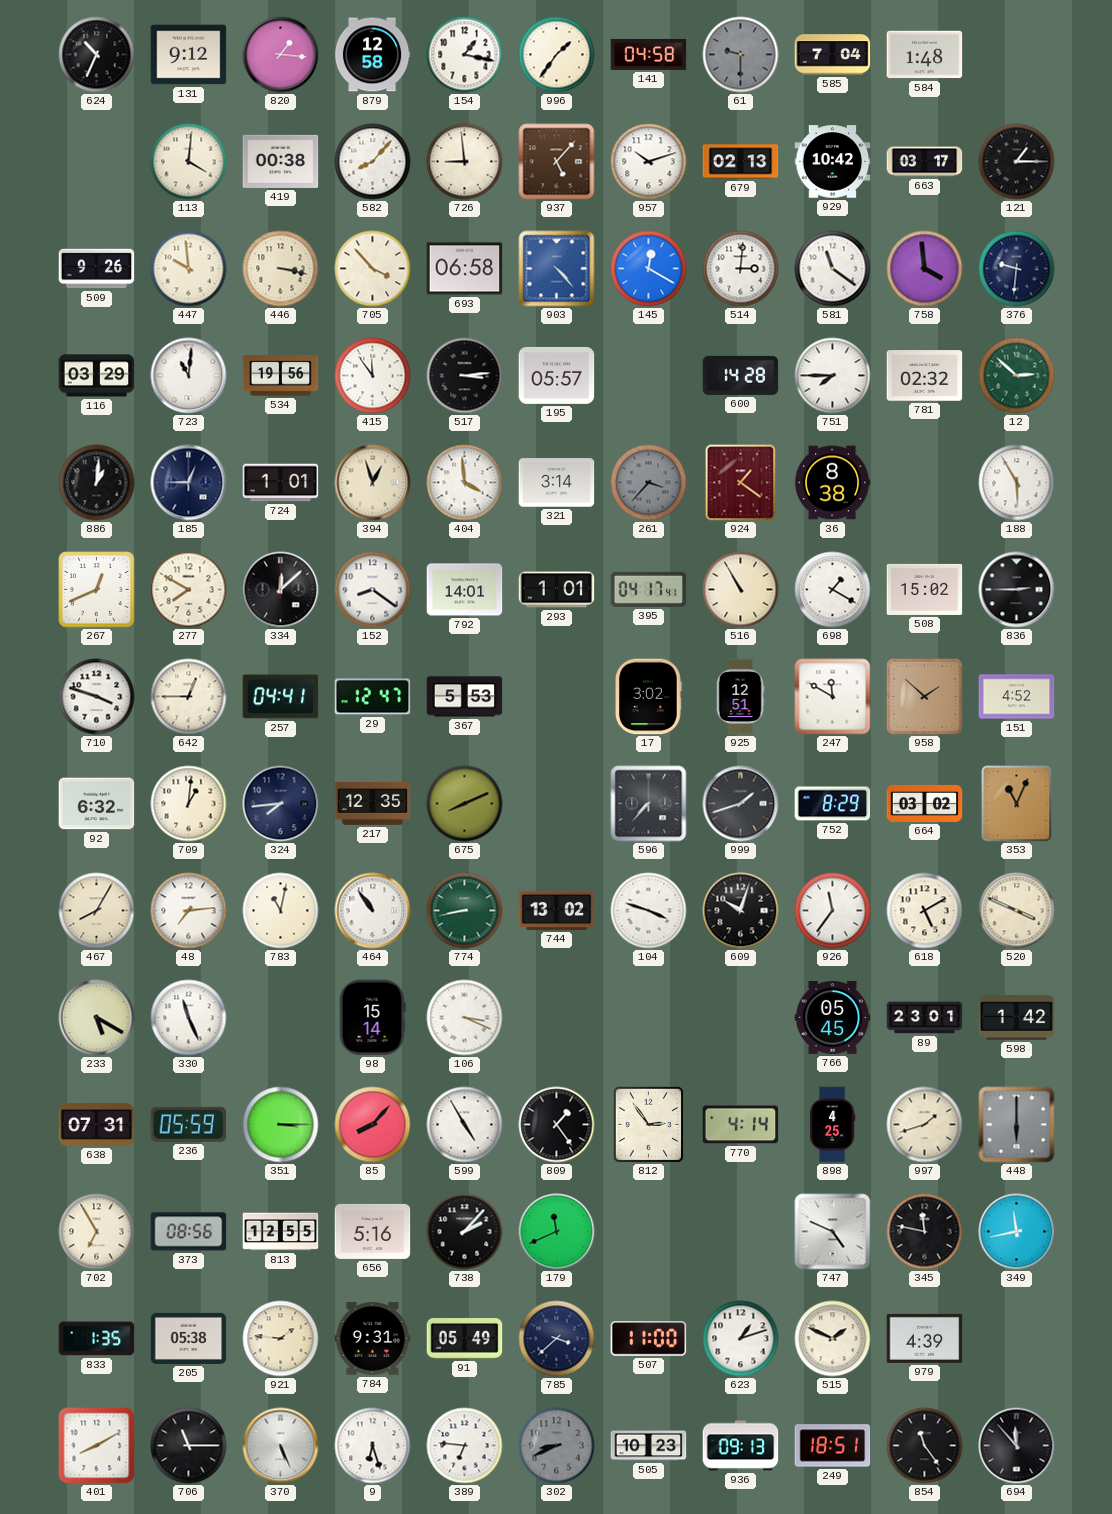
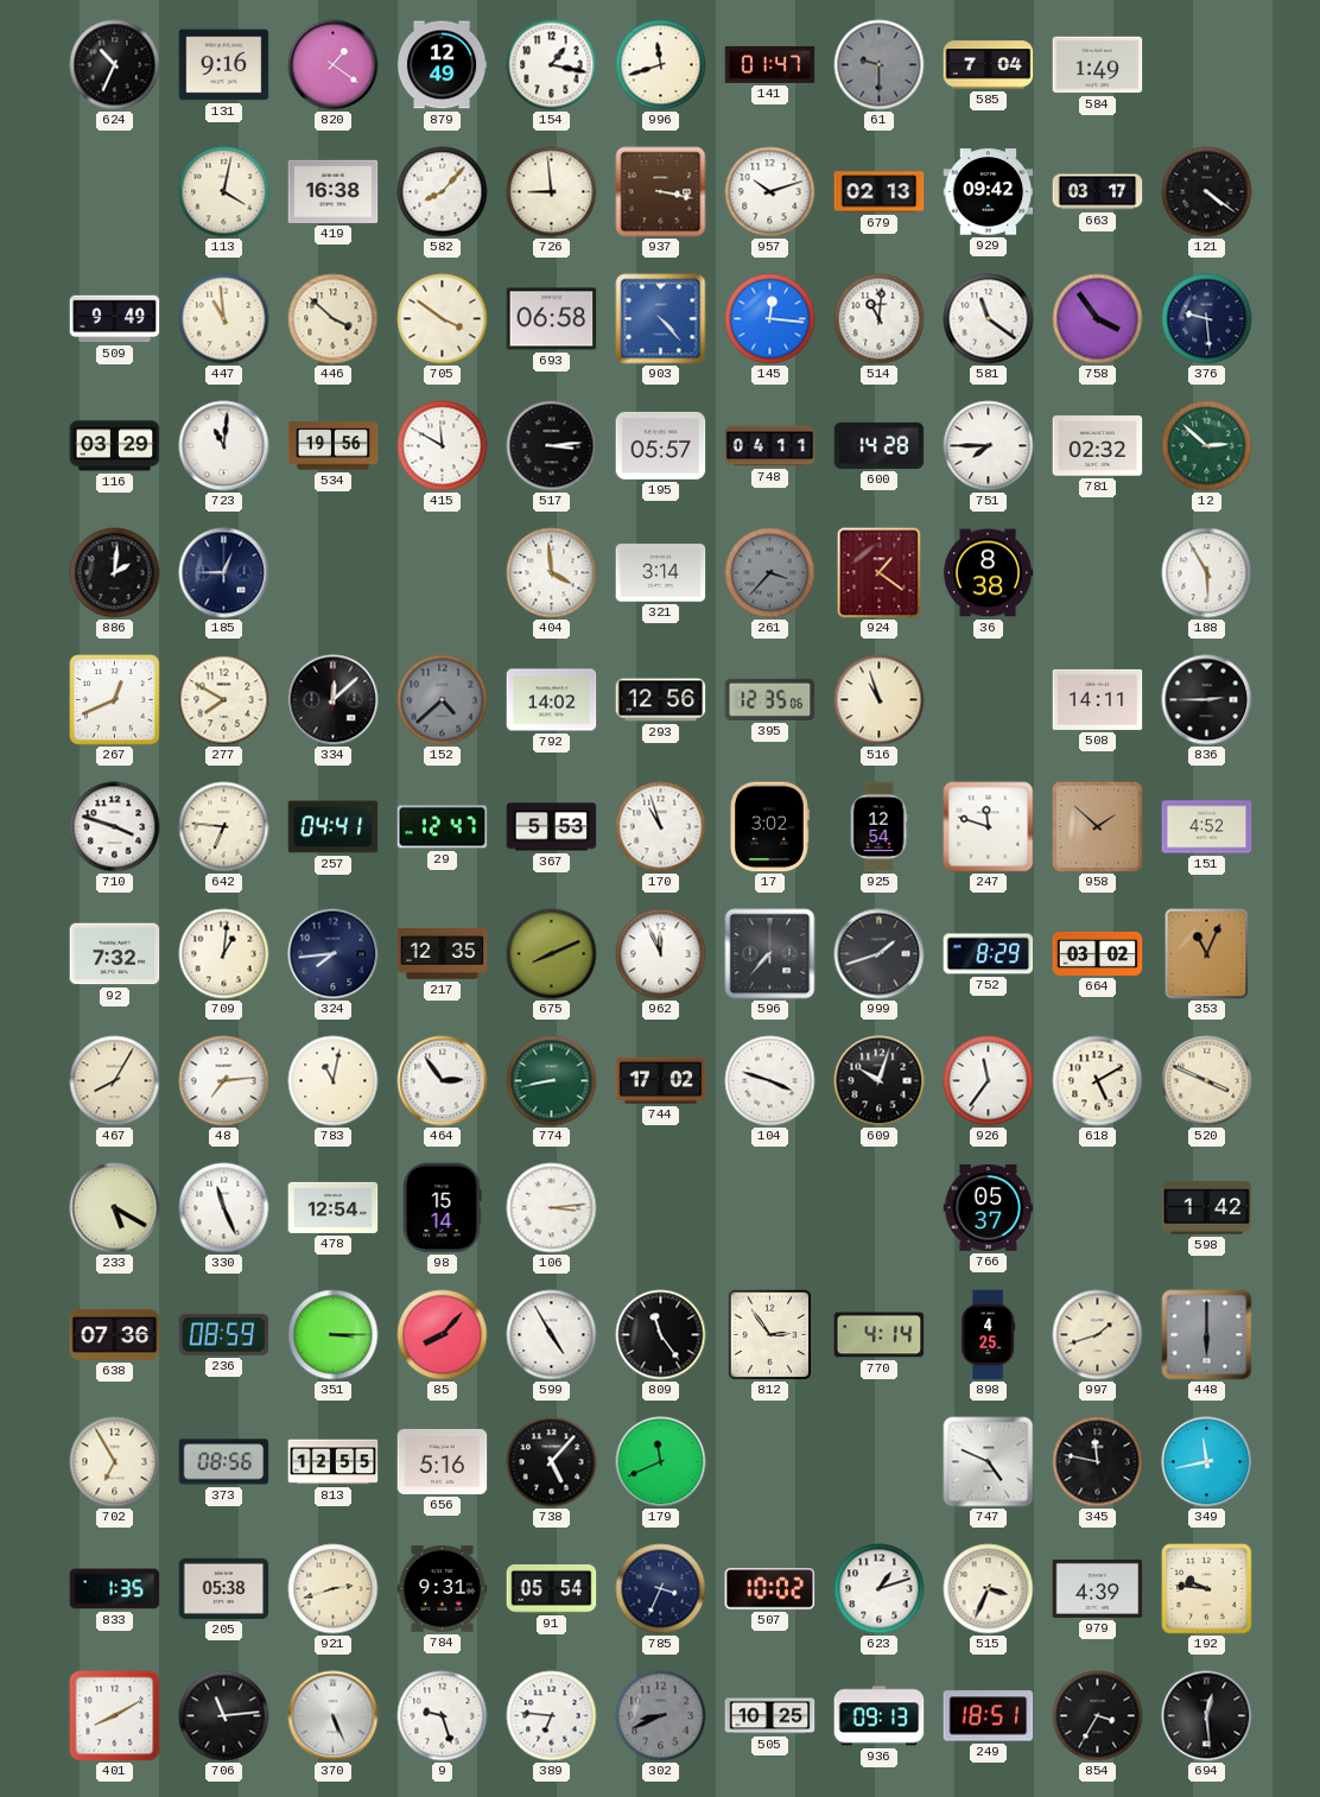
131: 9:12 -> 9:16
820: 1:16 -> 1:21
879: 12:58 -> 12:49
996: 1:36 -> 11:42
141: 04:58 -> 01:47
584: 1:48 -> 1:49
113: 4:01 -> 4:02
419: 00:38 -> 16:38
937: 5:07 -> 3:17
929: 10:42 -> 09:42
121: 1:15 -> 4:21
509: 9:26 -> 9:49
447: 9:59 -> 10:59
446: 3:17 -> 3:52
705: 3:53 -> 3:51
145: 12:20 -> 12:16
514: 3:01 -> 11:01
758: 3:59 -> 3:54
376: 9:31 -> 9:29
415: 11:54 -> 11:50
748: none -> 04:11
886: 1:01 -> 2:01
724: 1:01 -> none
394: 12:57 -> none
152: 8:21 -> 4:38
152 dial: white -> grey
792: 14:01 -> 14:02
293: 1:01 -> 12:56
395: 04:17 -> 12:35
516: 10:55 -> 10:57
698: 1:20 -> none
508: 15:02 -> 14:11
642: 12:45 -> 6:46
170: none -> 10:57
925: 12:51 -> 12:54
247: 11:50 -> 11:48
92: 6:32 -> 7:32
962: none -> 11:56
464: 10:54 -> 2:54
744: 13:02 -> 17:02
478: none -> 12:54
106: 3:19 -> 3:14
766: 05:45 -> 05:37
89: 23:01 -> none
638: 07:31 -> 07:36
236: 05:59 -> 08:59
809: 1:24 -> 11:24
738: 2:07 -> 5:07
921: 1:46 -> 2:42
91: 05:49 -> 05:54
785: 3:38 -> 3:34
507: 11:00 -> 10:02
515: 1:49 -> 3:34
192: none -> 9:46
706: 11:15 -> 11:14
9: 6:27 -> 9:27
505: 10:23 -> 10:25
854: 11:24 -> 3:35
694: 11:53 -> 12:29
